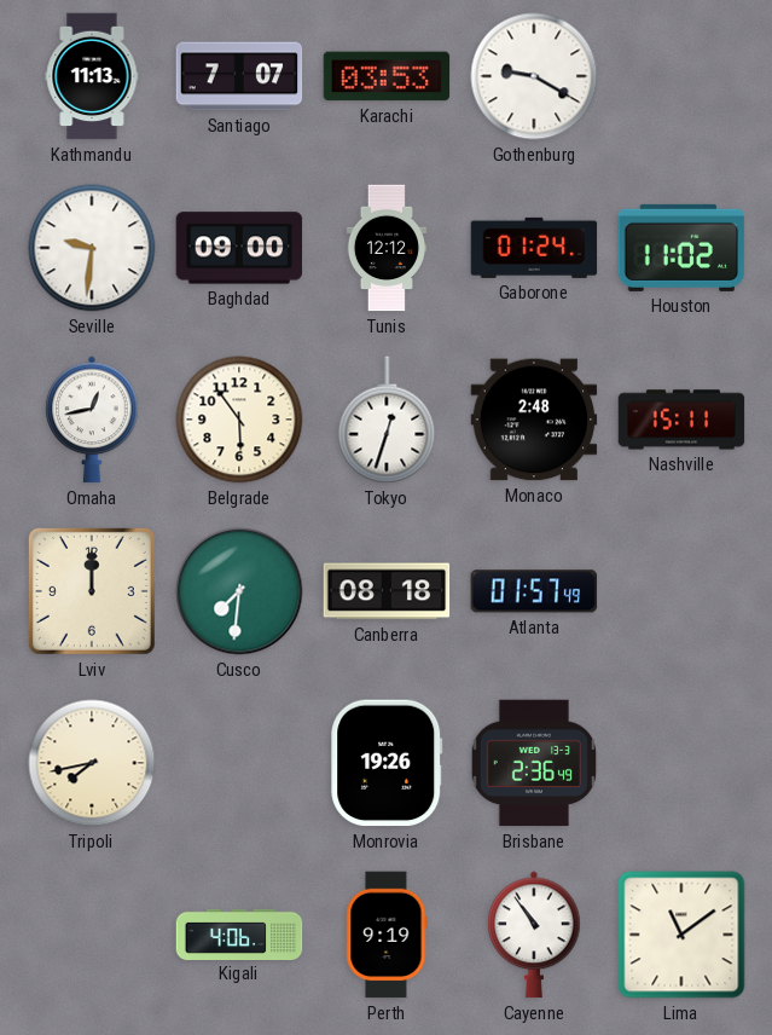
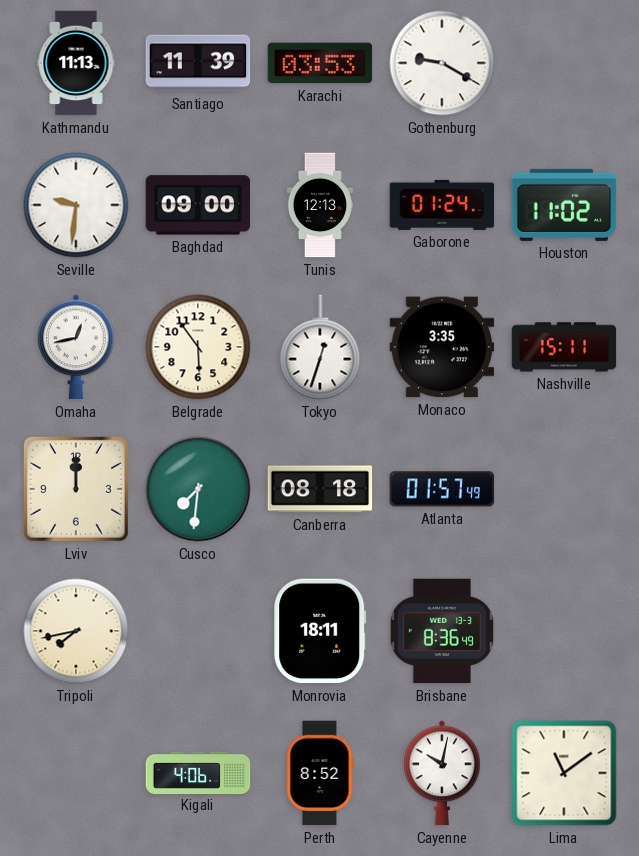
Santiago: 7:07 -> 11:39
Tunis: 12:12 -> 12:13
Monaco: 2:48 -> 3:35
Monrovia: 19:26 -> 18:11
Brisbane: 2:36 -> 8:36
Perth: 9:19 -> 8:52
Cayenne: 10:54 -> 10:02
